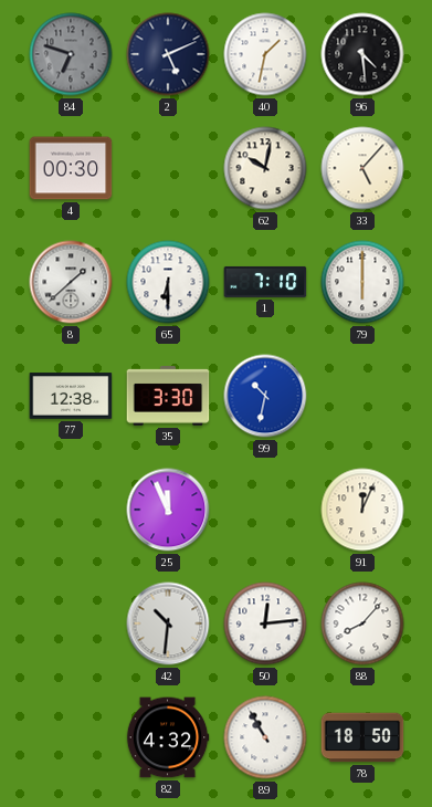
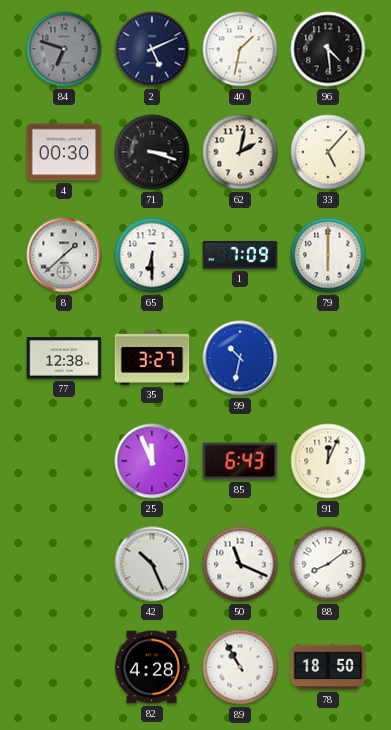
71: none -> 3:18
62: 10:02 -> 2:02
1: 7:10 -> 7:09
35: 3:30 -> 3:27
85: none -> 6:43
42: 10:31 -> 10:26
50: 12:14 -> 11:19
88: 8:07 -> 8:09
82: 4:32 -> 4:28
